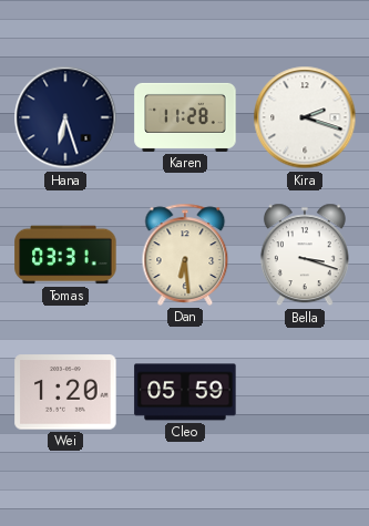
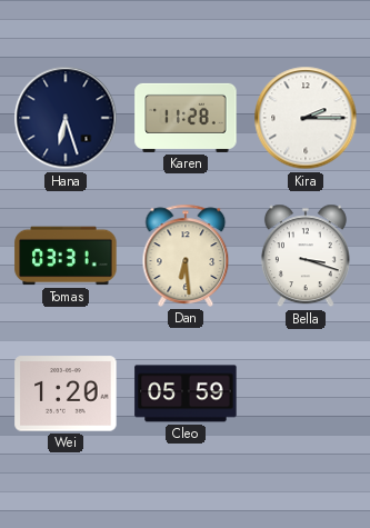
Kira: 2:18 -> 2:15
